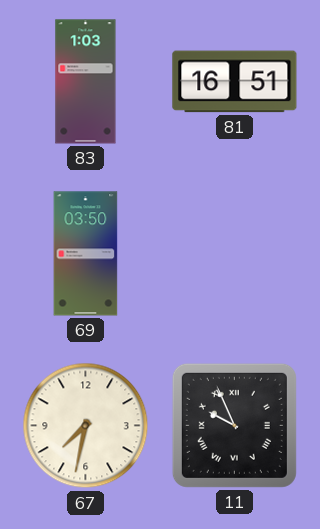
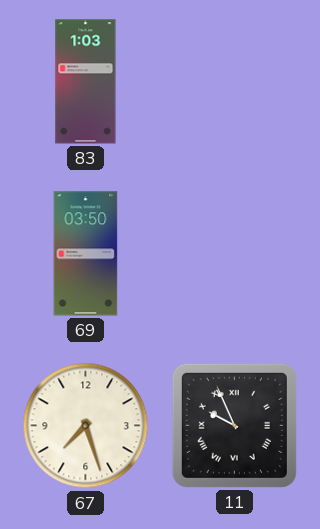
81: 16:51 -> none
67: 7:32 -> 7:27
